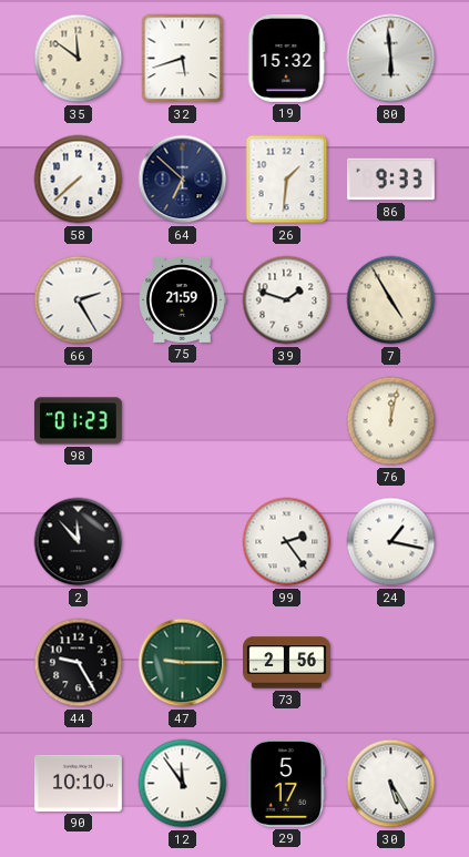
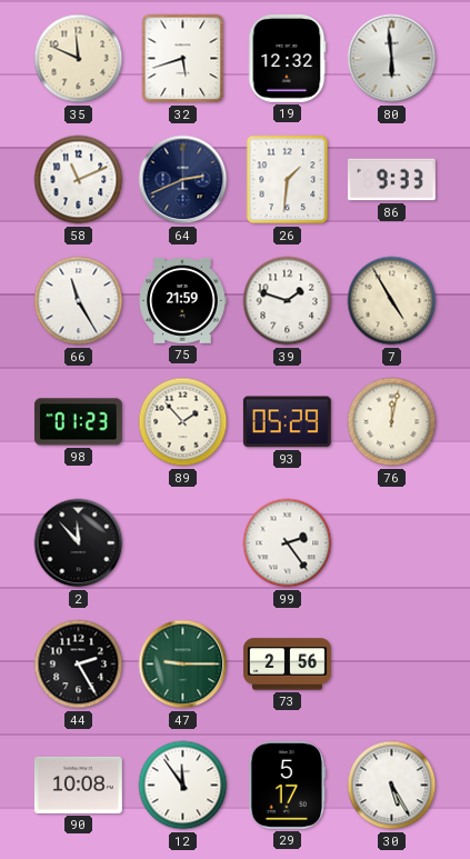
35: 11:51 -> 11:49
19: 15:32 -> 12:32
58: 7:38 -> 11:11
64: 6:52 -> 2:41
66: 2:25 -> 11:25
89: none -> 1:53
93: none -> 05:29
24: 1:17 -> none
44: 9:25 -> 2:25
90: 10:10 -> 10:08
